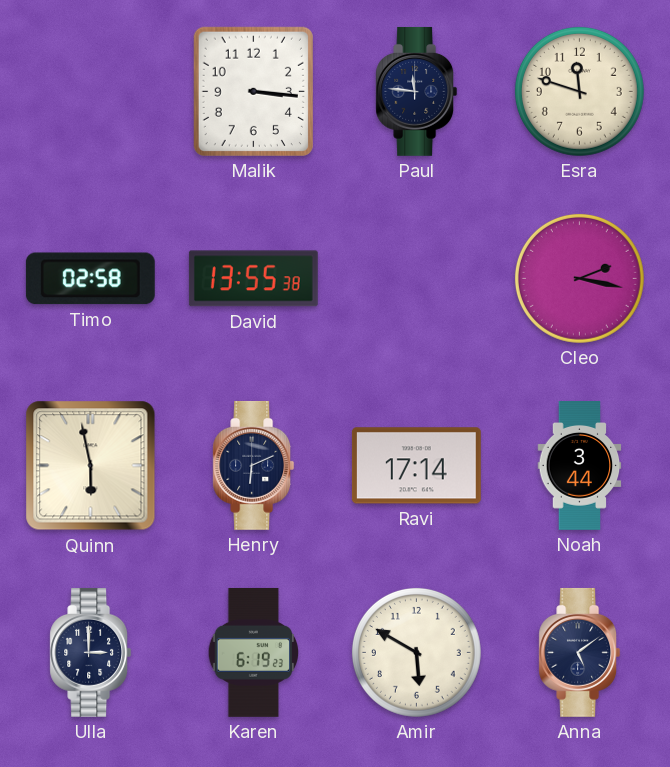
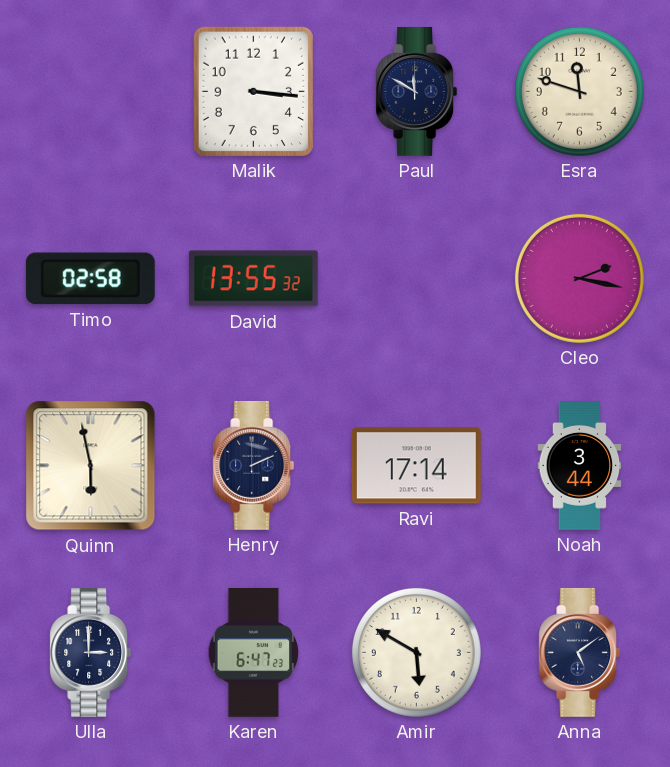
Paul: 11:46 -> 11:50
David: 13:55:38 -> 13:55:32
Henry: 6:11 -> 2:11
Karen: 6:19 -> 6:47
